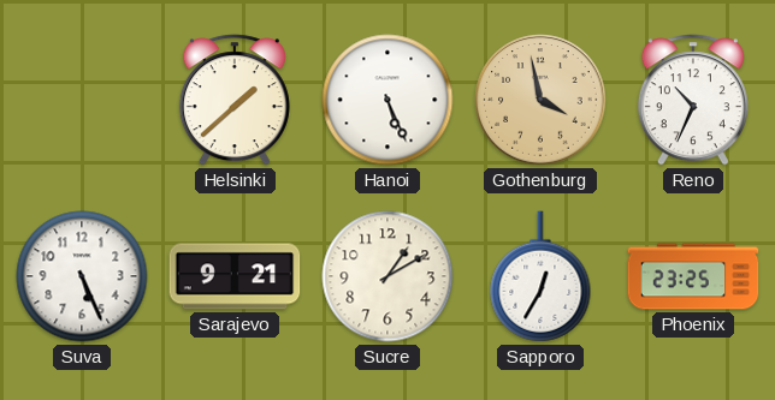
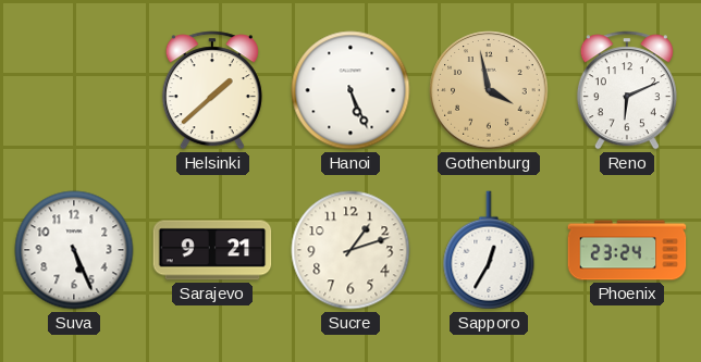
Reno: 10:34 -> 6:11
Sucre: 1:10 -> 1:12
Phoenix: 23:25 -> 23:24
